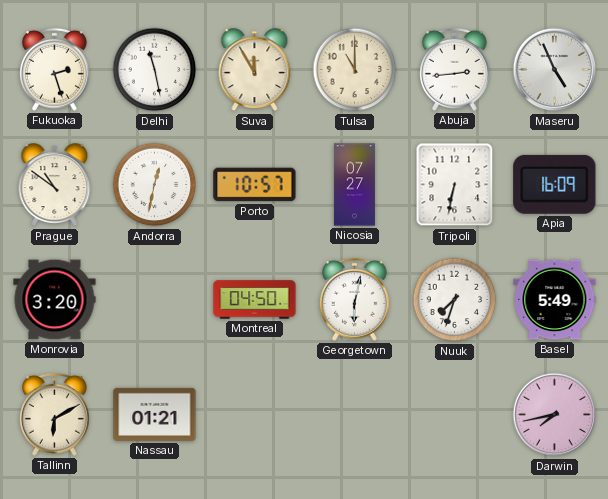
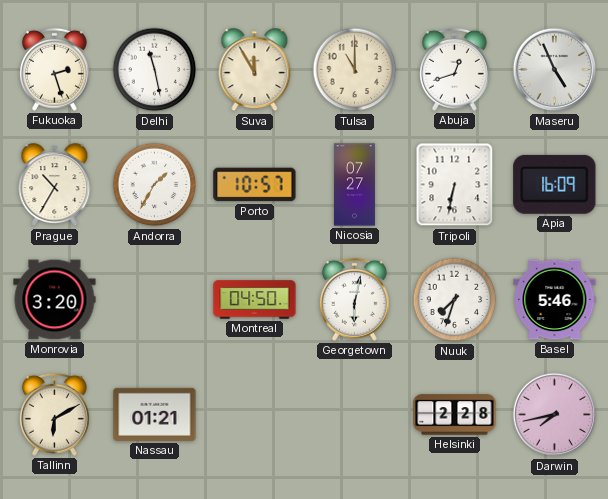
Abuja: 2:44 -> 12:42
Prague: 10:51 -> 10:35
Andorra: 12:32 -> 1:35
Basel: 5:49 -> 5:46
Helsinki: none -> 2:28
